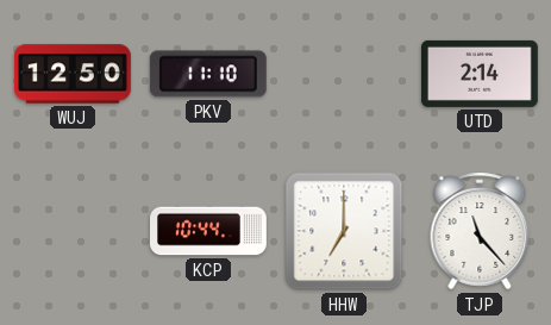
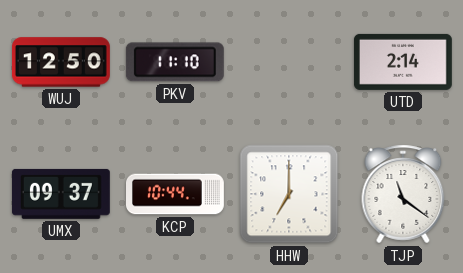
UMX: none -> 09:37
TJP: 11:23 -> 11:21
